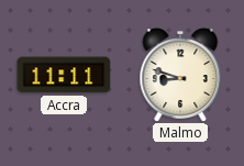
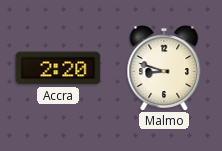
Accra: 11:11 -> 2:20
